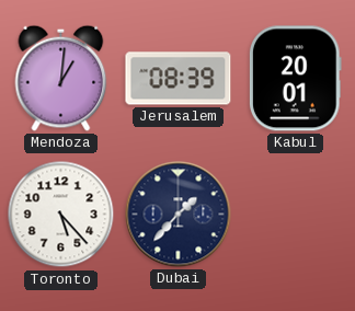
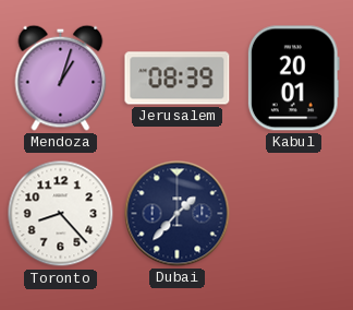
Mendoza: 1:01 -> 1:03
Toronto: 5:23 -> 8:23
